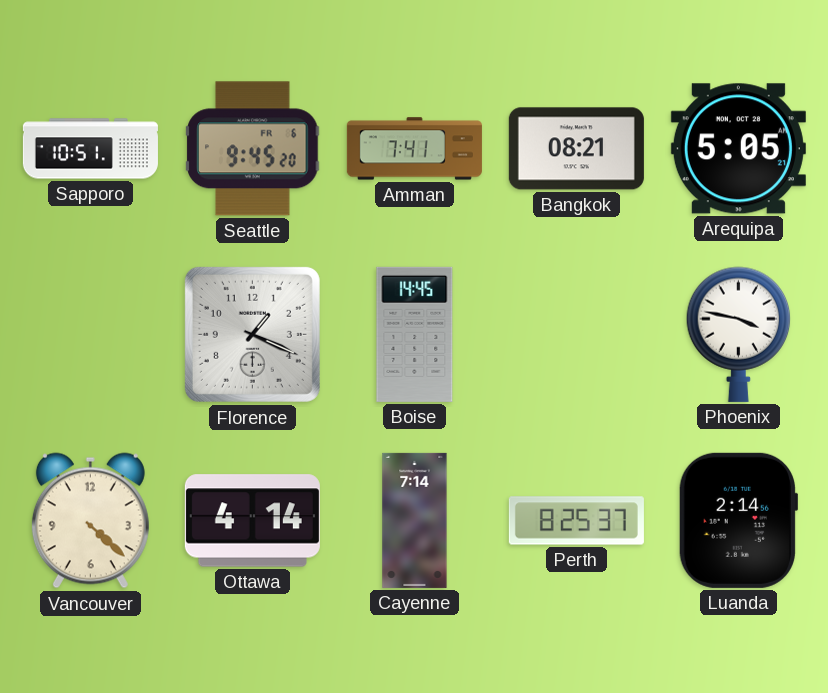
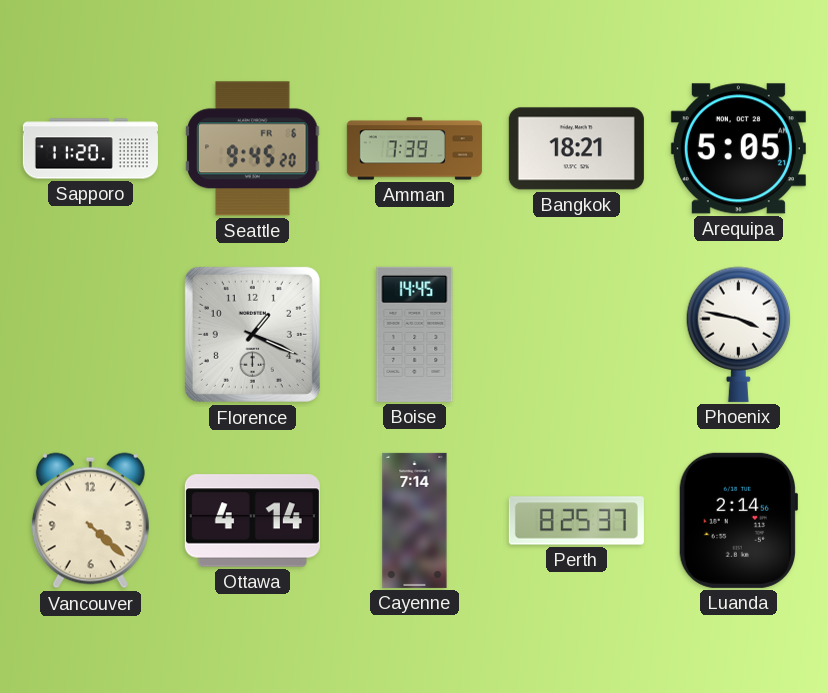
Sapporo: 10:51 -> 11:20
Amman: 7:41 -> 7:39
Bangkok: 08:21 -> 18:21
